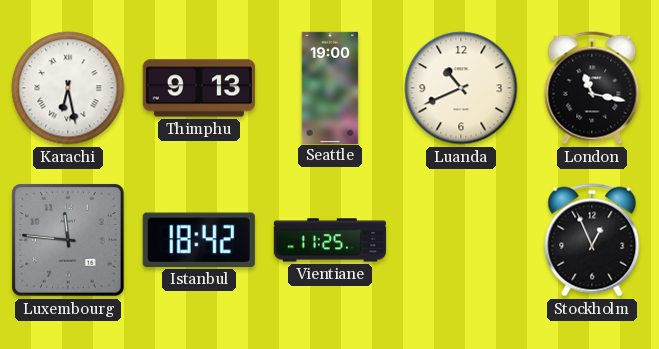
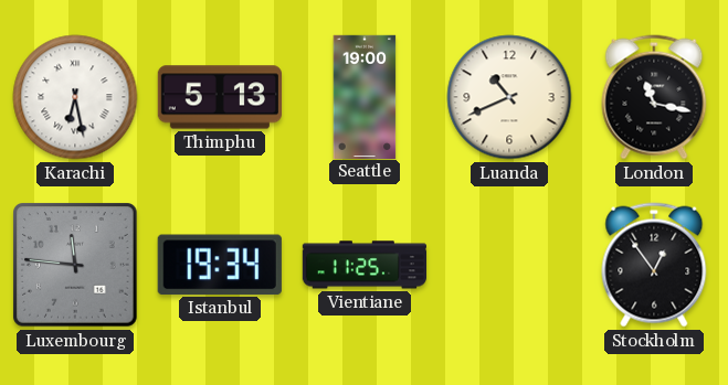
Thimphu: 9:13 -> 5:13
Istanbul: 18:42 -> 19:34
Stockholm: 12:56 -> 12:54
